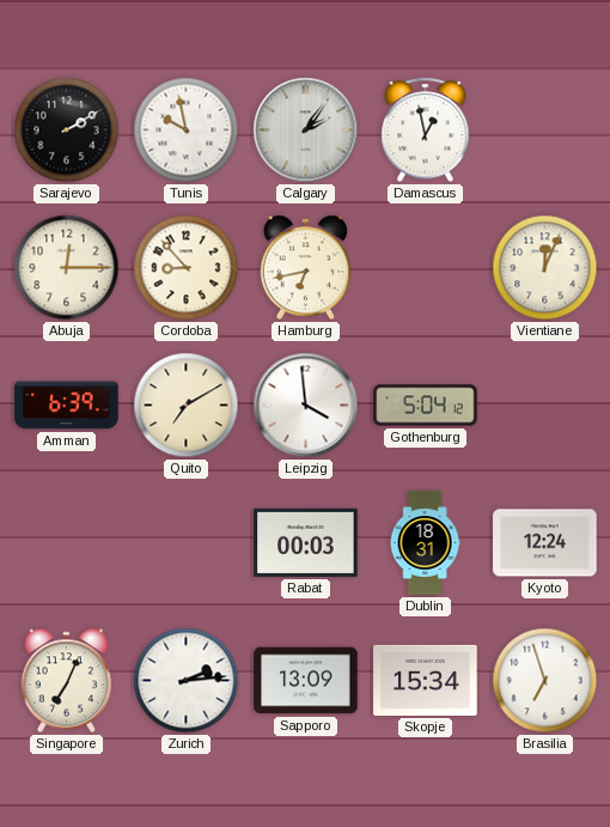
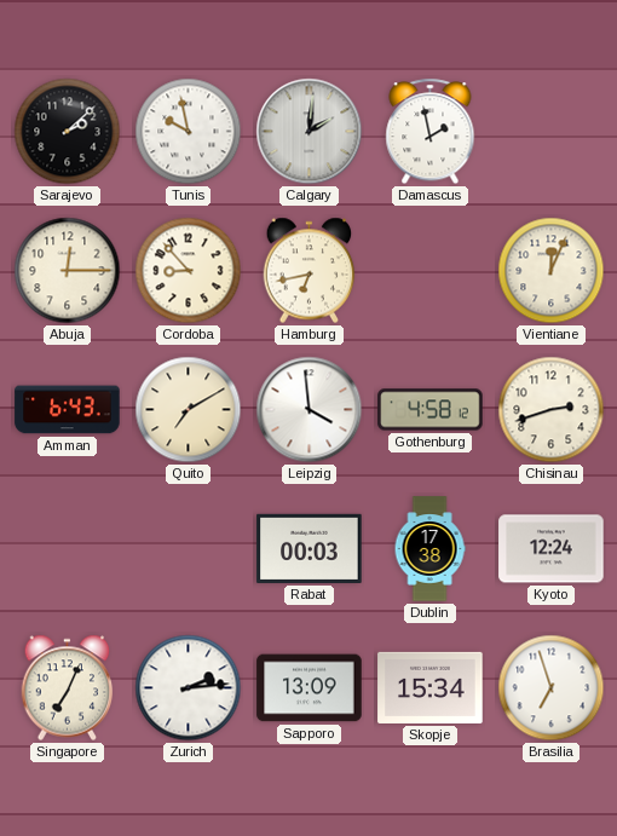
Sarajevo: 2:10 -> 2:08
Calgary: 2:06 -> 2:01
Damascus: 12:58 -> 1:58
Amman: 6:39 -> 6:43
Gothenburg: 5:04 -> 4:58
Chisinau: none -> 2:42
Dublin: 18:31 -> 17:38
